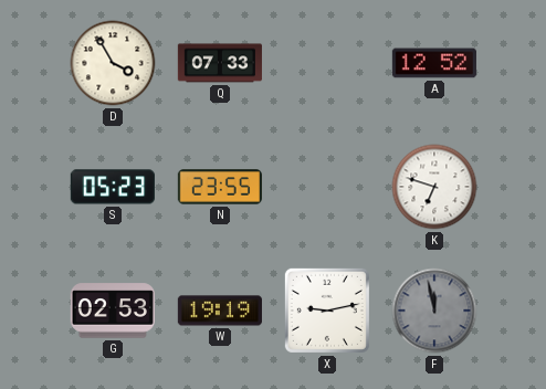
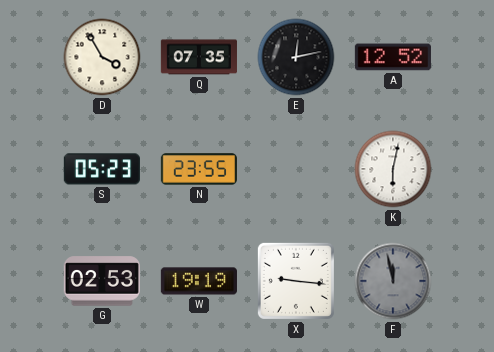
Q: 07:33 -> 07:35
E: none -> 12:13
K: 6:48 -> 6:02
X: 9:13 -> 9:16
